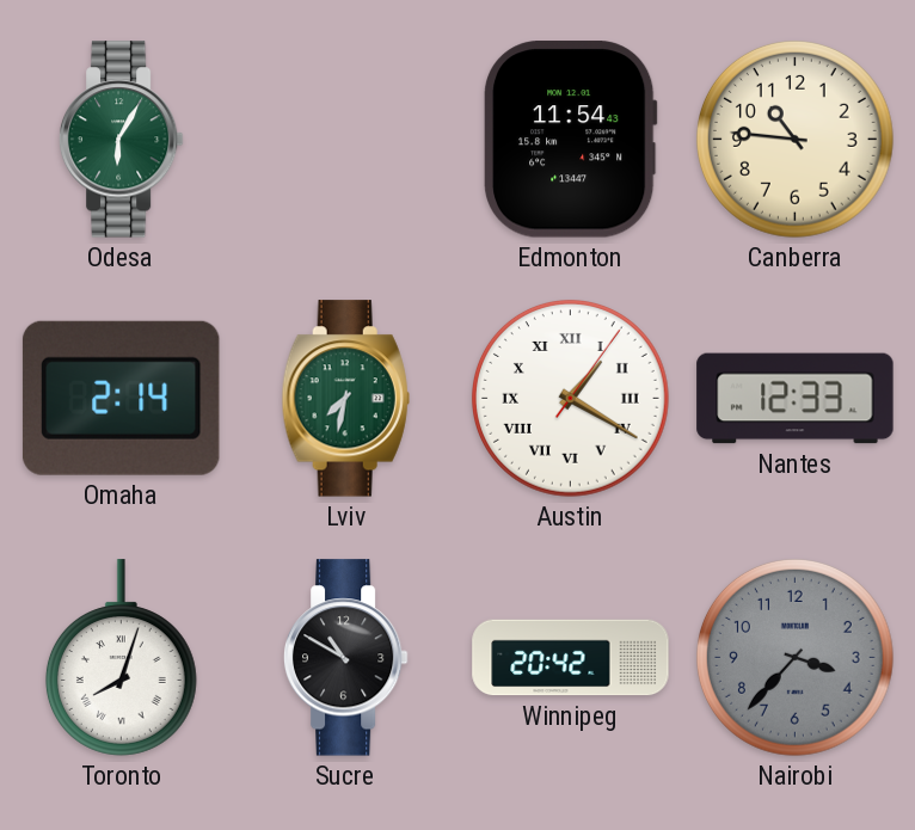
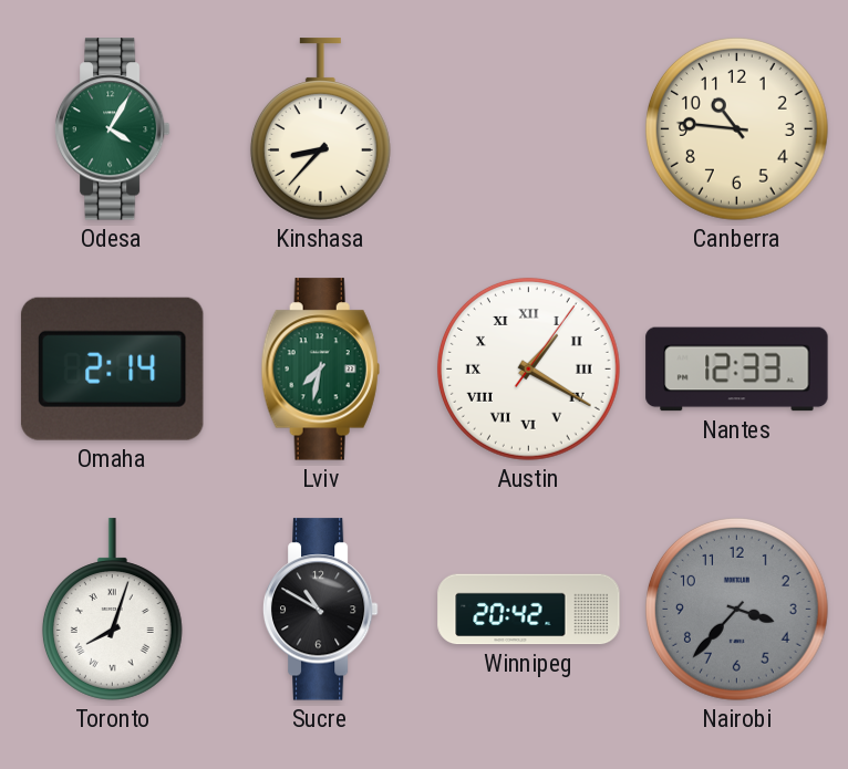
Odesa: 6:05 -> 4:05
Kinshasa: none -> 8:37
Edmonton: 11:54 -> none
